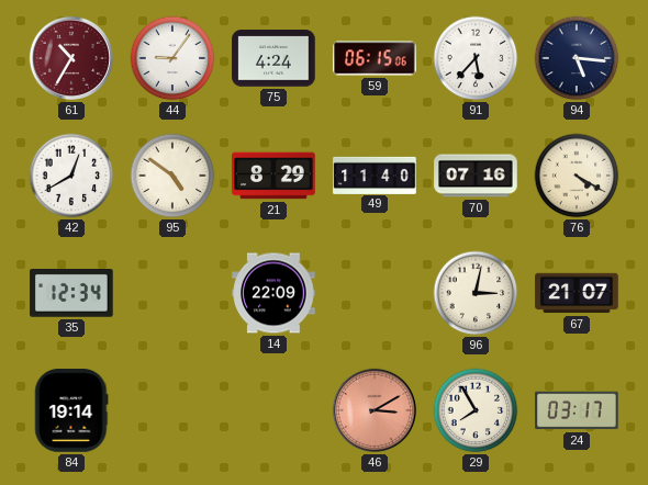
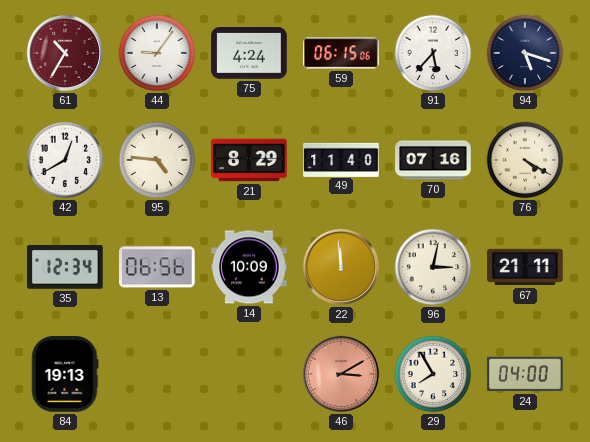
94: 5:16 -> 5:18
95: 4:51 -> 4:46
13: none -> 06:56
14: 22:09 -> 10:09
22: none -> 11:59
67: 21:07 -> 21:11
84: 19:14 -> 19:13
24: 03:17 -> 04:00
